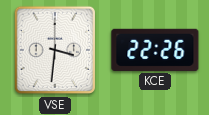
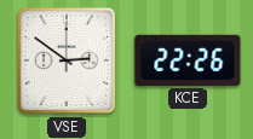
VSE: 3:31 -> 2:51
